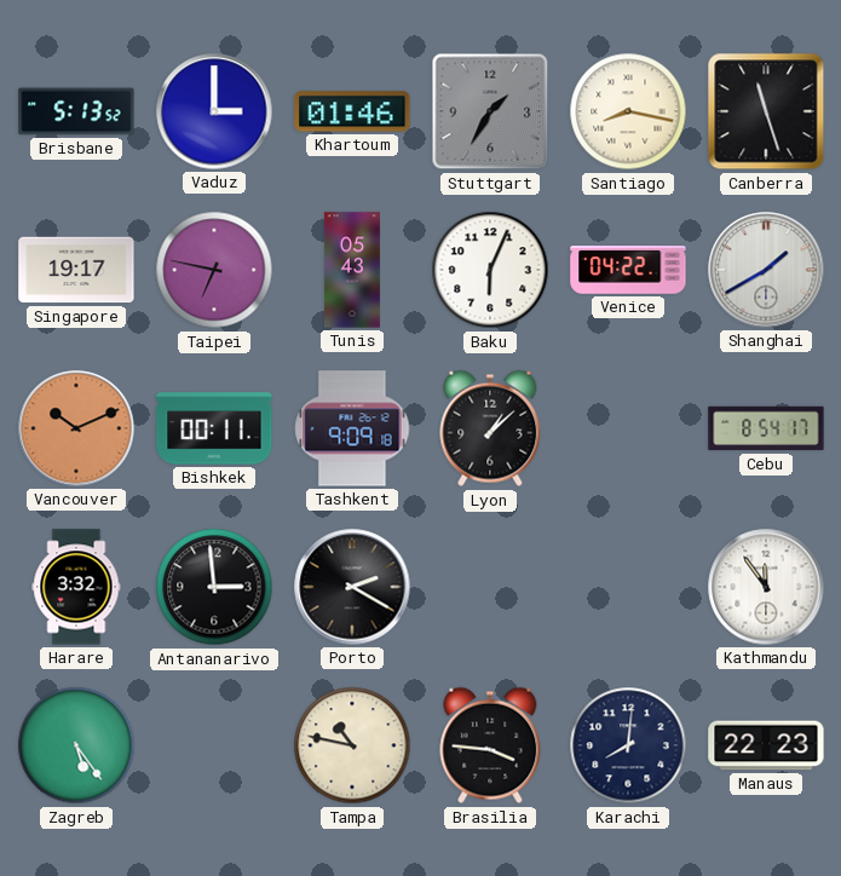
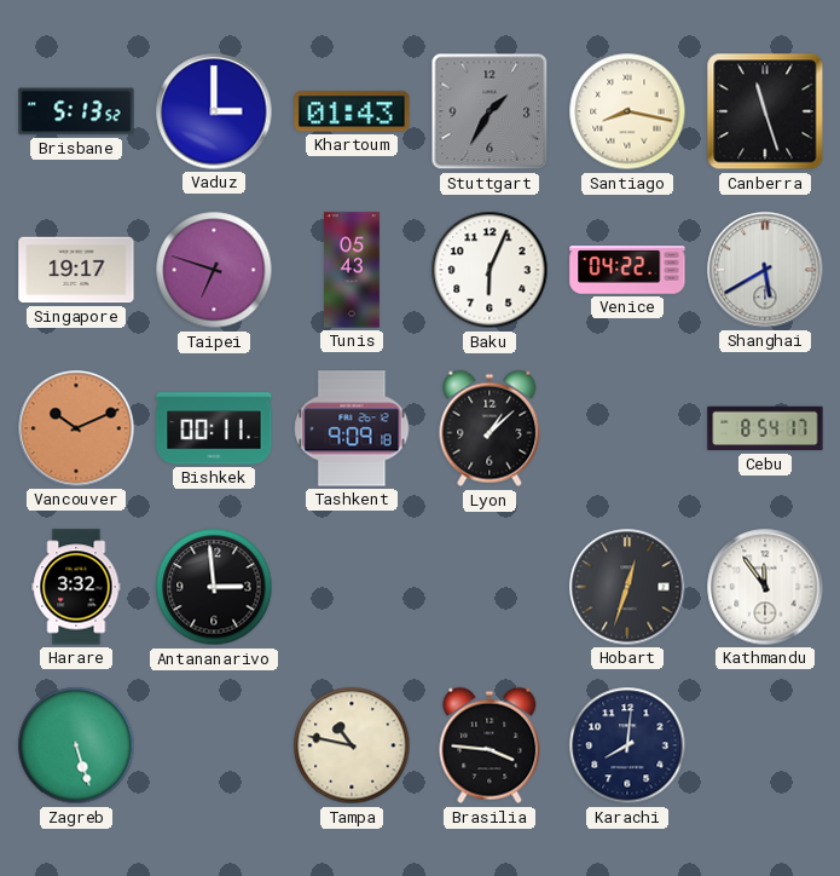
Khartoum: 01:46 -> 01:43
Taipei: 6:47 -> 6:48
Shanghai: 1:40 -> 5:40
Porto: 2:20 -> none
Hobart: none -> 12:33
Zagreb: 5:24 -> 5:27
Manaus: 22:23 -> none
